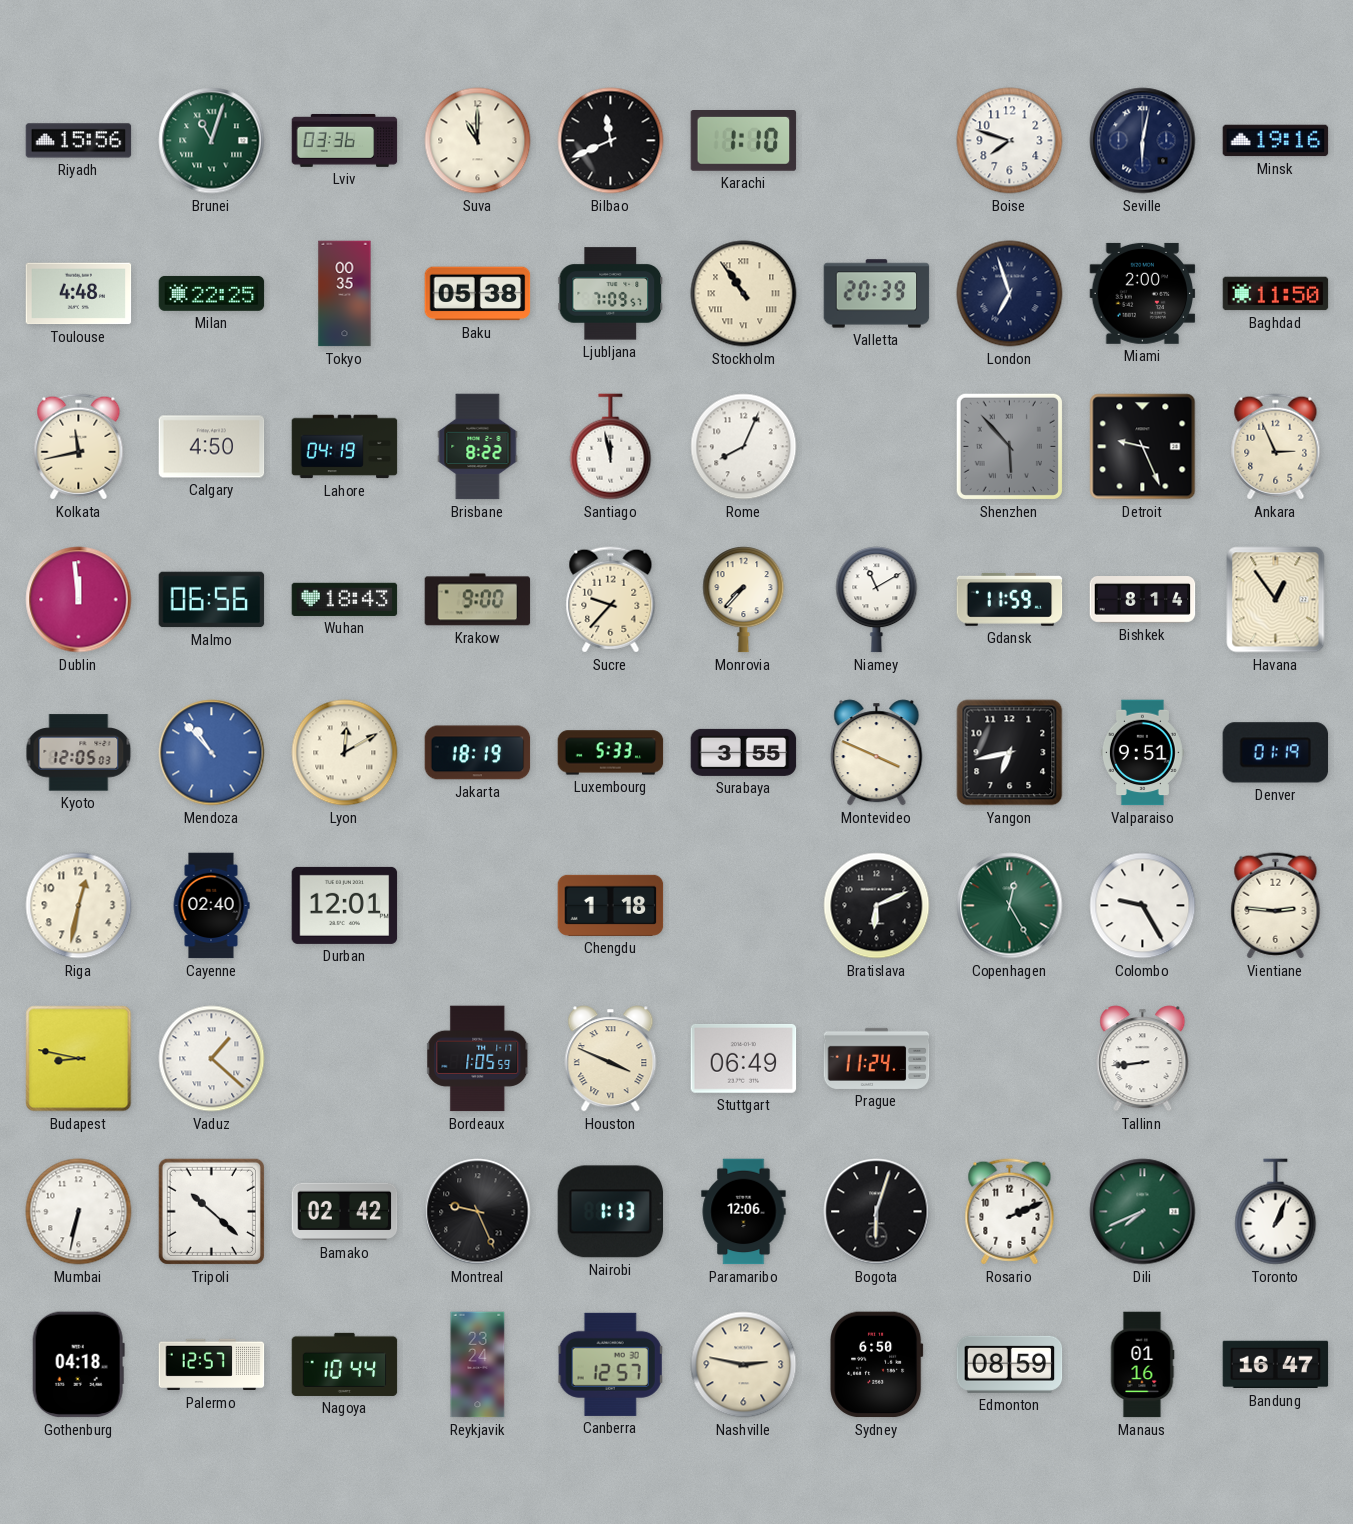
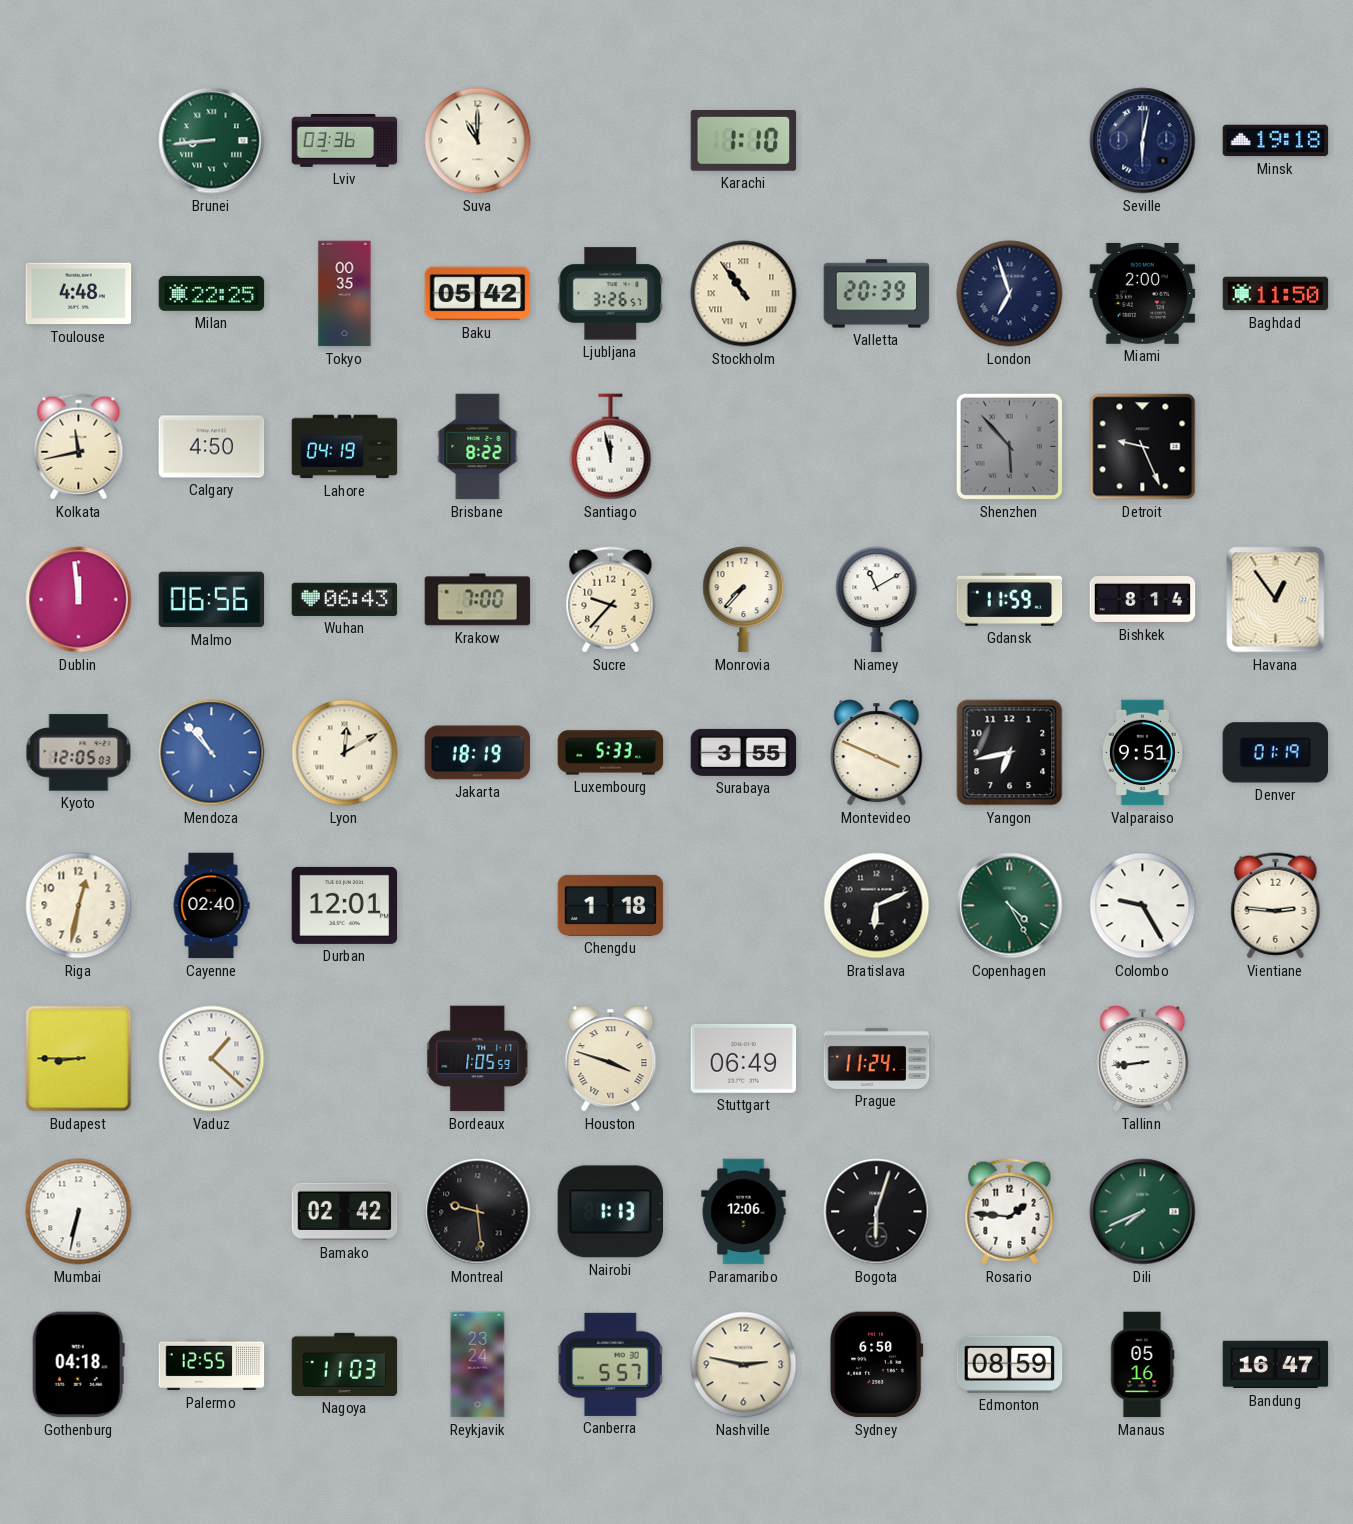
Riyadh: 15:56 -> none
Brunei: 11:03 -> 8:44
Bilbao: 11:41 -> none
Boise: 7:48 -> none
Minsk: 19:16 -> 19:18
Baku: 05:38 -> 05:42
Ljubljana: 7:09 -> 3:26
Rome: 8:04 -> none
Ankara: 2:56 -> none
Wuhan: 18:43 -> 06:43
Krakow: 9:00 -> 7:00
Copenhagen: 12:25 -> 4:25
Budapest: 8:47 -> 8:45
Houston: 3:49 -> 3:48
Tripoli: 10:22 -> none
Montreal: 9:26 -> 9:29
Rosario: 2:11 -> 1:46
Toronto: 1:04 -> none
Palermo: 12:57 -> 12:55
Nagoya: 10:44 -> 11:03
Canberra: 12:57 -> 5:57
Manaus: 01:16 -> 05:16
